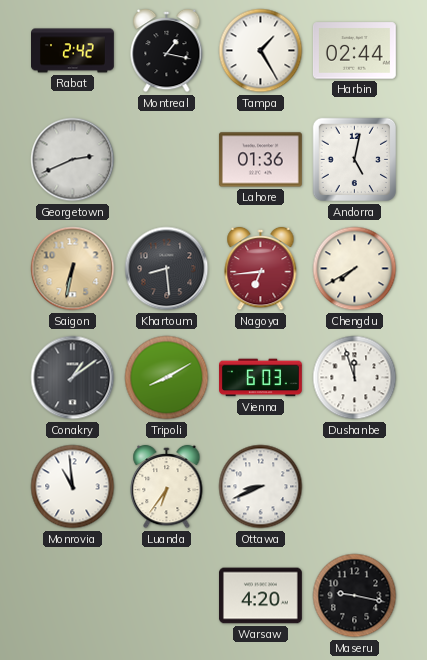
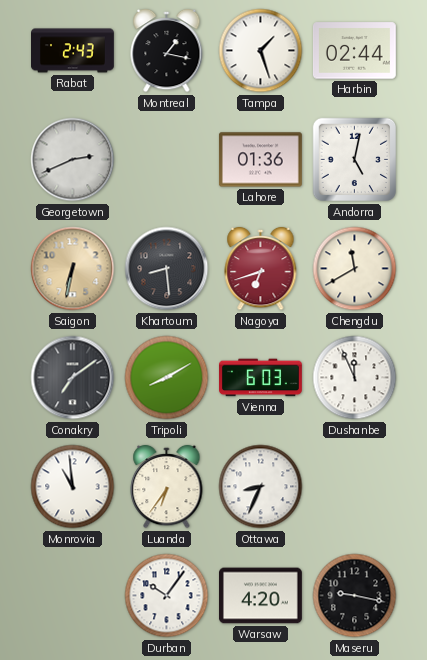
Rabat: 2:42 -> 2:43
Tampa: 1:25 -> 1:27
Nagoya: 6:44 -> 6:42
Chengdu: 7:40 -> 11:40
Conakry: 1:09 -> 7:09
Dushanbe: 11:57 -> 11:56
Ottawa: 8:41 -> 8:34
Durban: none -> 10:06
